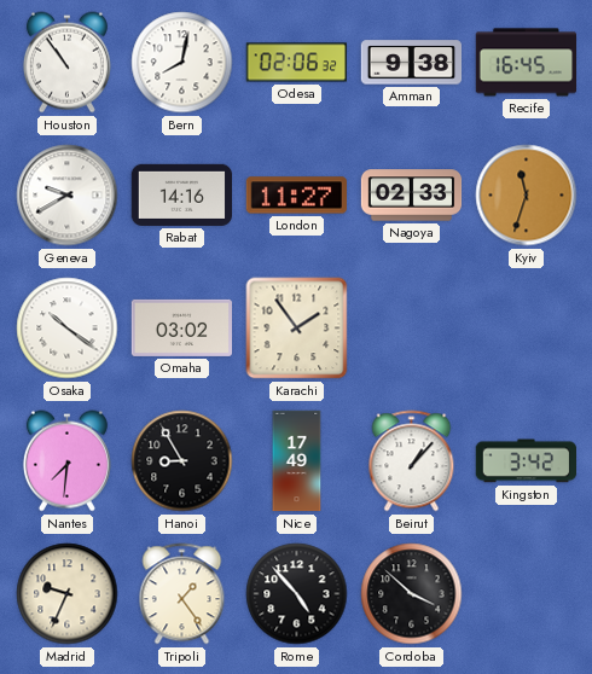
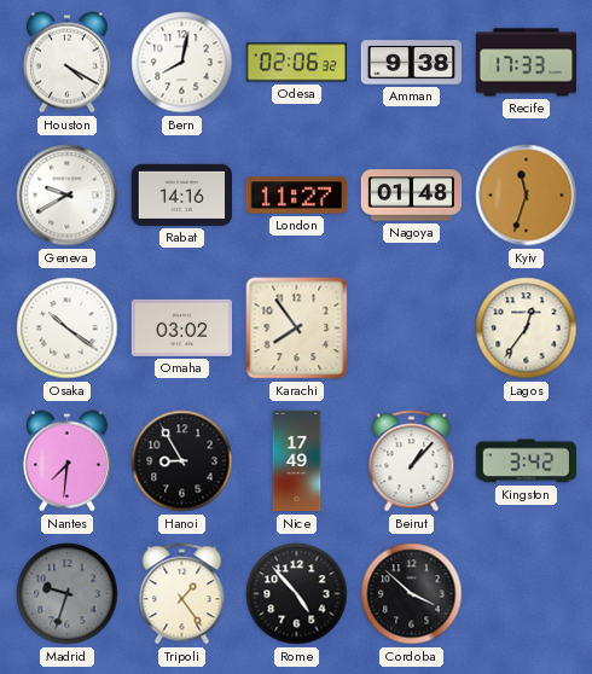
Houston: 10:54 -> 4:20
Recife: 16:45 -> 17:33
Nagoya: 02:33 -> 01:48
Karachi: 1:54 -> 7:54
Lagos: none -> 12:36
Madrid: 9:34 -> 9:33
Madrid dial: cream -> grey
